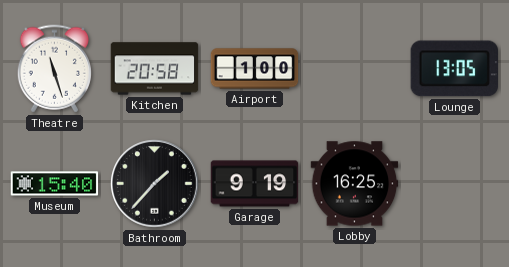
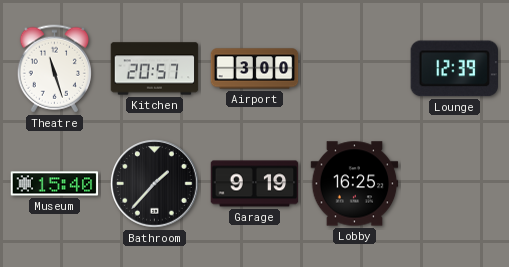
Kitchen: 20:58 -> 20:57
Airport: 1:00 -> 3:00
Lounge: 13:05 -> 12:39
